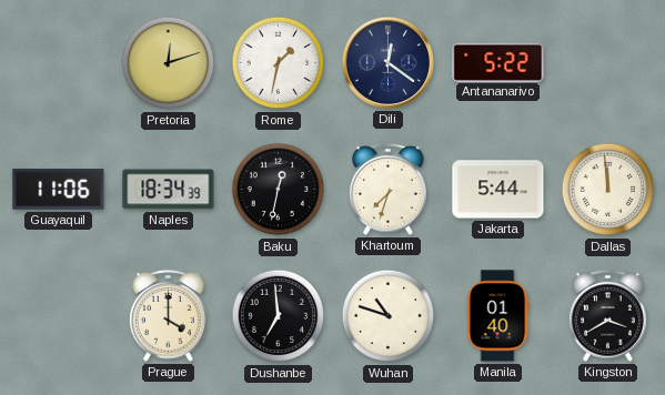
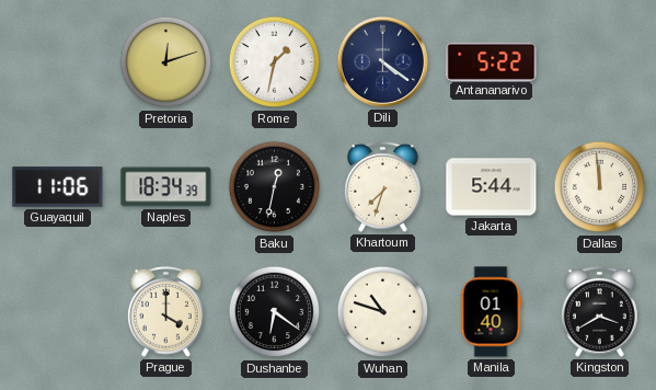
Dili: 12:21 -> 4:21
Dushanbe: 6:59 -> 6:21
